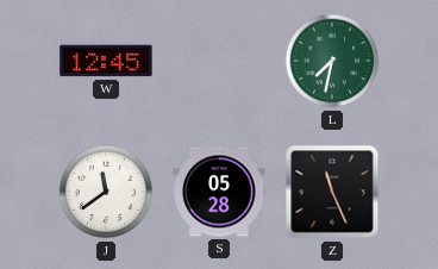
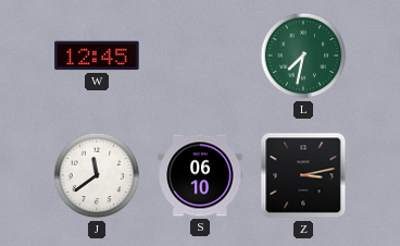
S: 05:28 -> 06:10
Z: 11:26 -> 3:13
